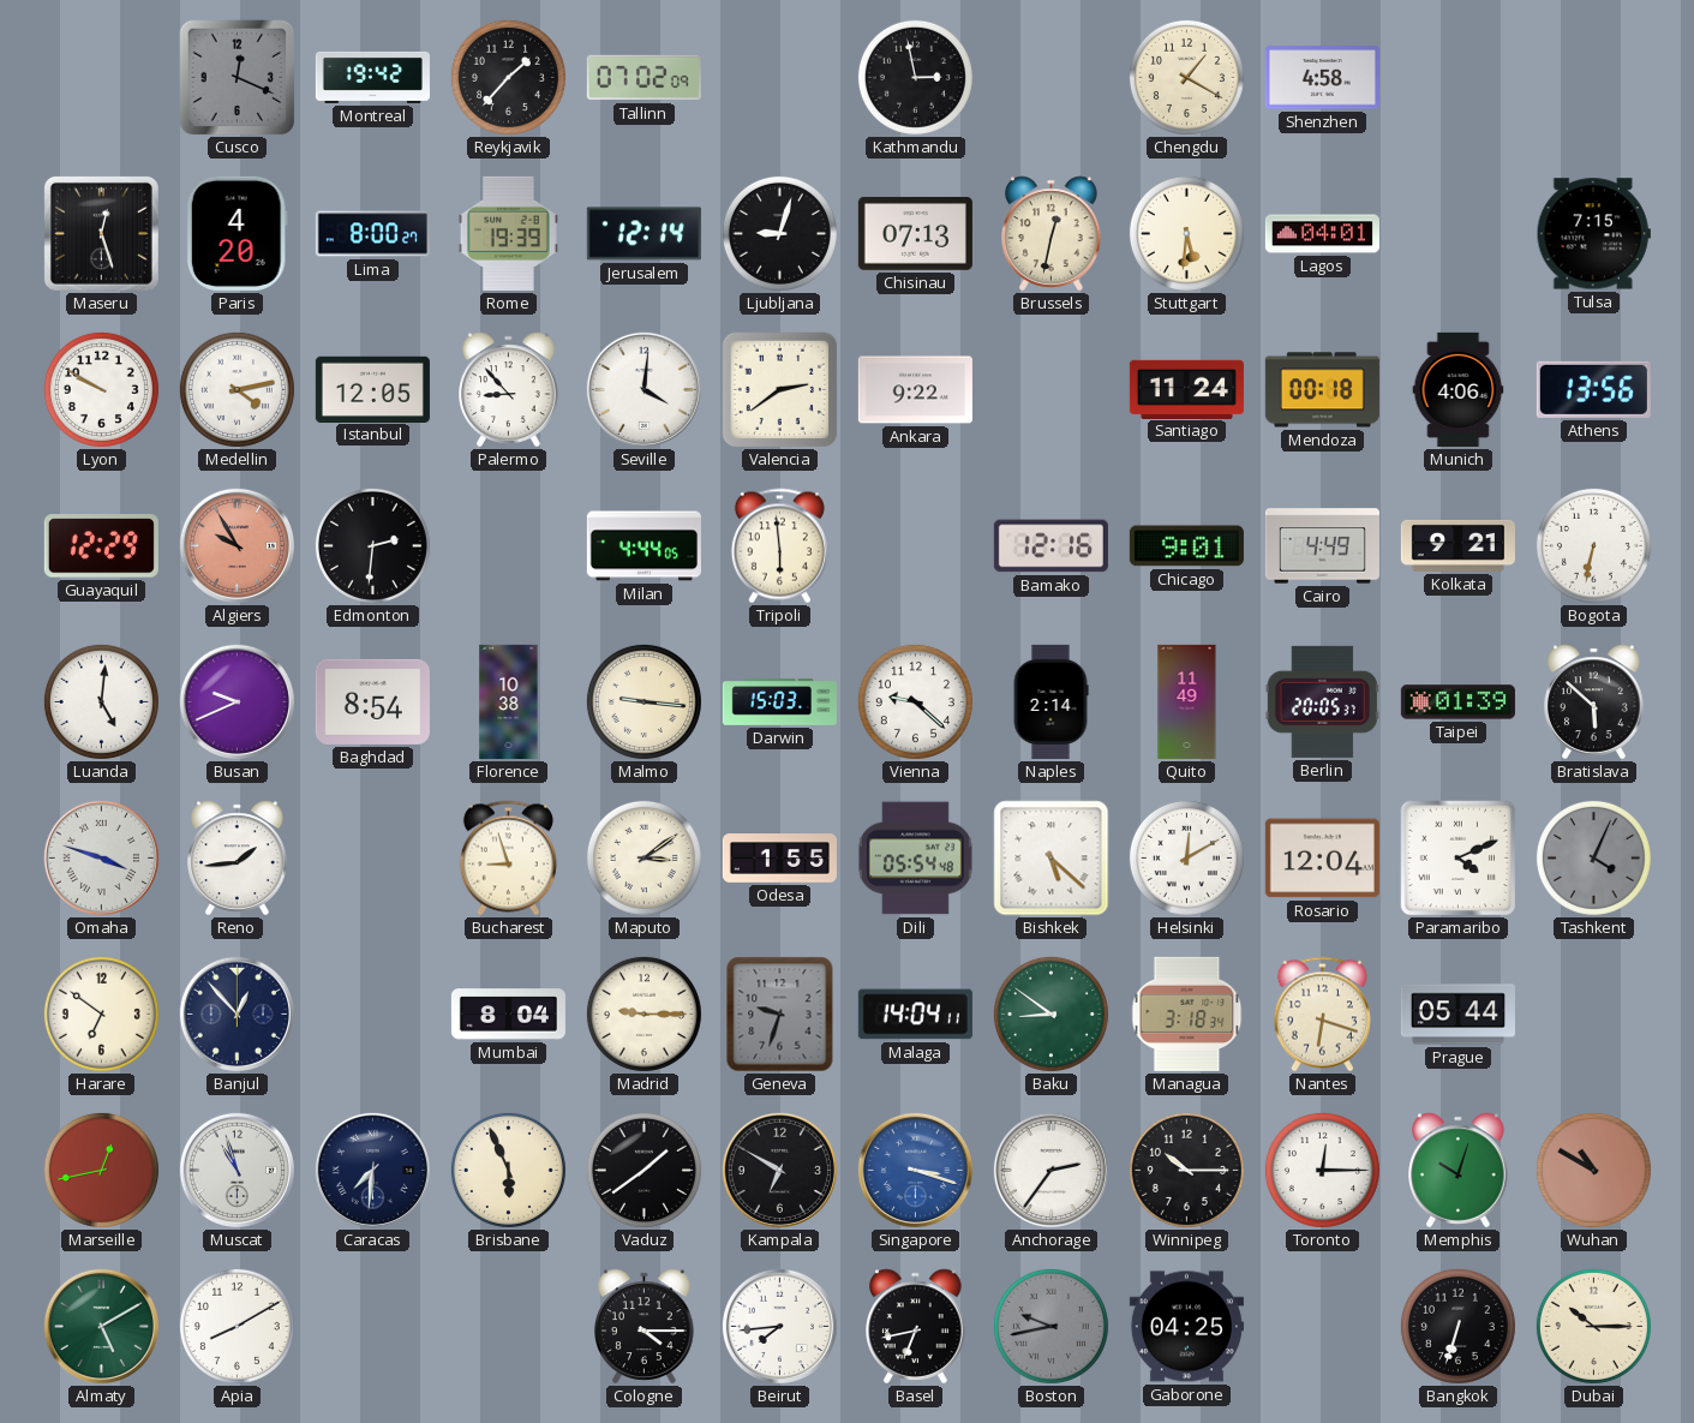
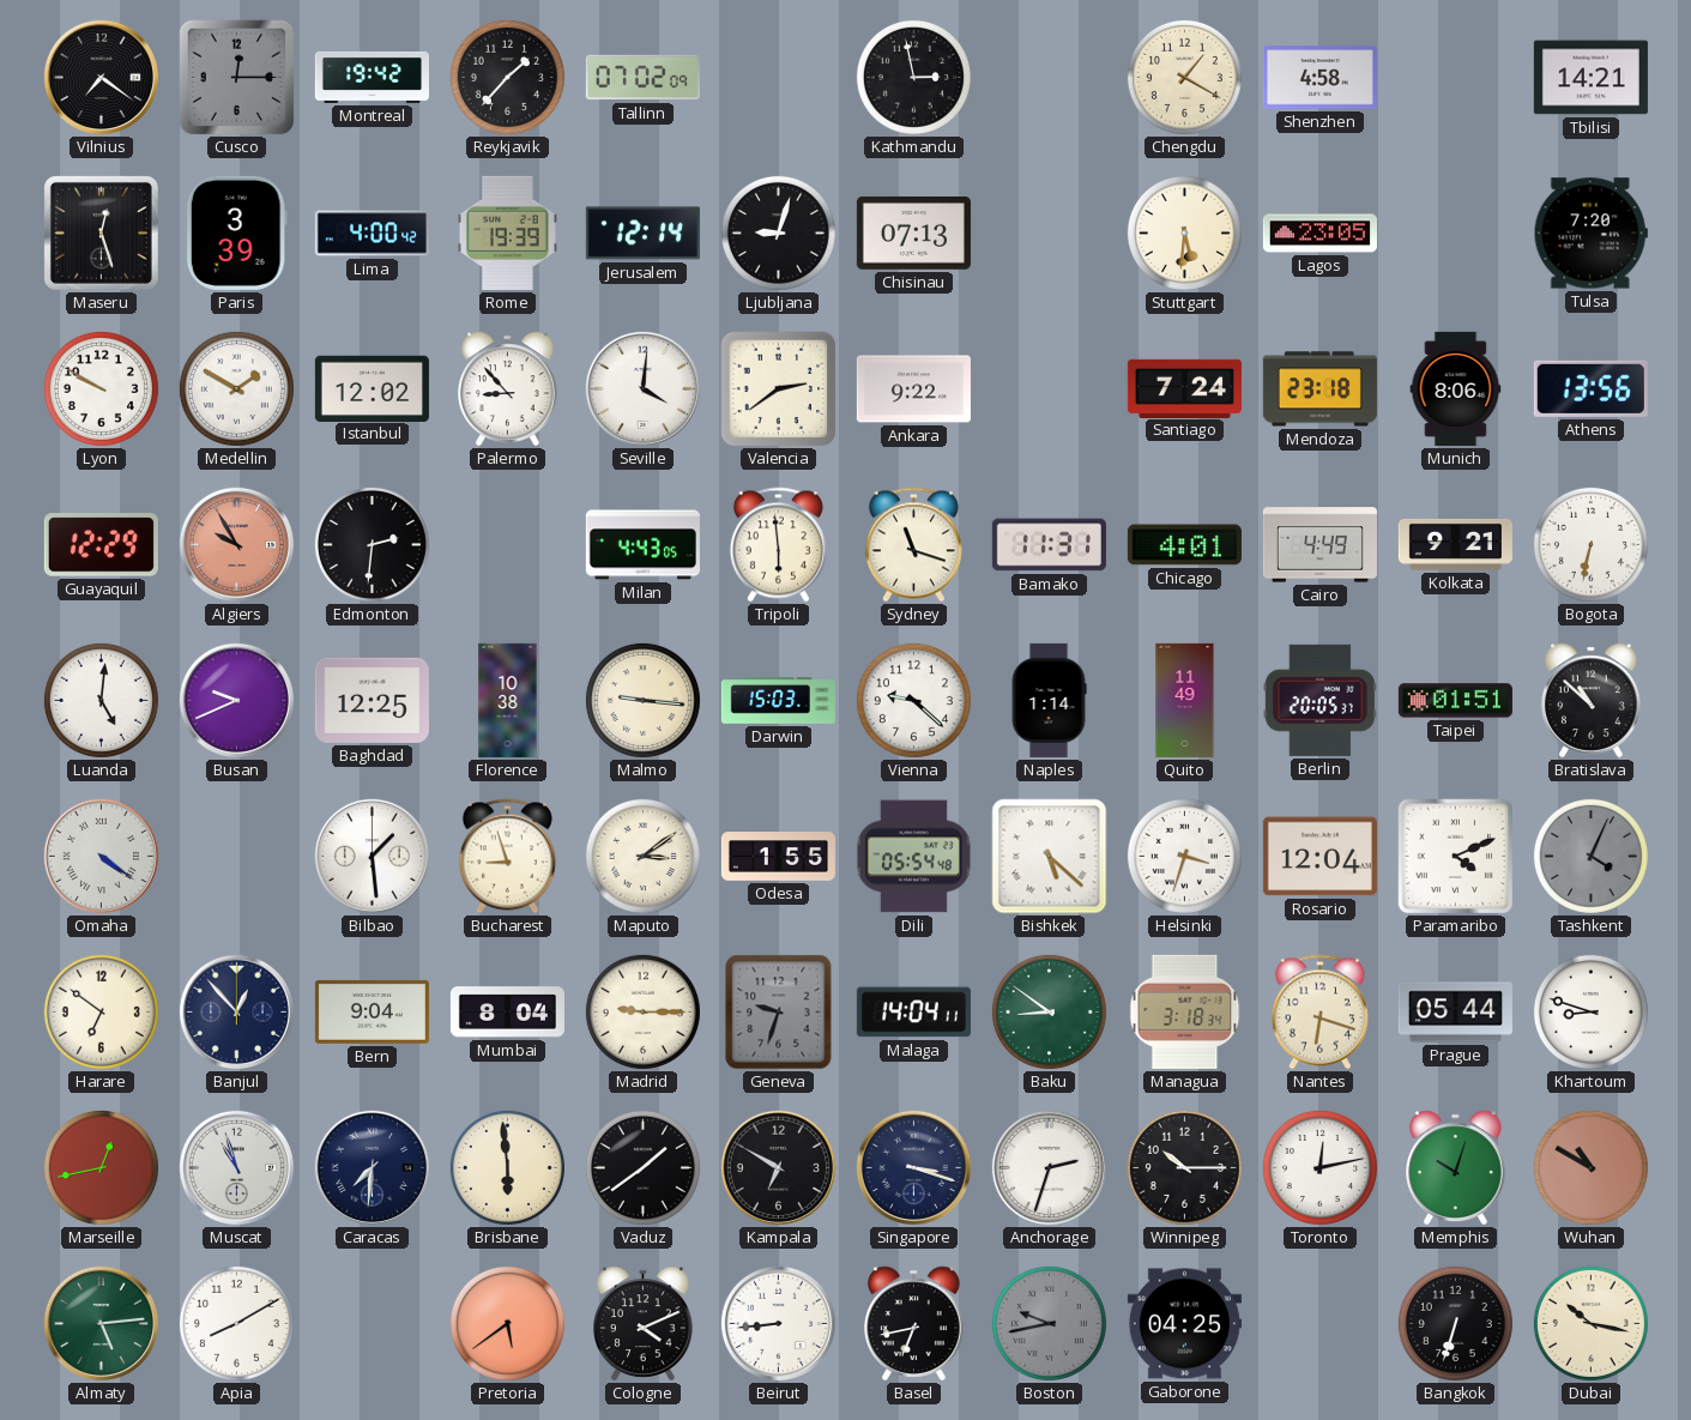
Vilnius: none -> 7:21
Cusco: 12:19 -> 12:15
Tbilisi: none -> 14:21
Paris: 4:20 -> 3:39
Lima: 8:00 -> 4:00
Brussels: 12:32 -> none
Lagos: 04:01 -> 23:05
Tulsa: 7:15 -> 7:20
Medellin: 4:13 -> 1:50
Istanbul: 12:05 -> 12:02
Santiago: 11:24 -> 7:24
Mendoza: 00:18 -> 23:18
Munich: 4:06 -> 8:06
Milan: 4:44 -> 4:43
Sydney: none -> 11:18
Bamako: 12:16 -> 11:31
Chicago: 9:01 -> 4:01
Baghdad: 8:54 -> 12:25
Naples: 2:14 -> 1:14
Taipei: 01:39 -> 01:51
Bratislava: 5:52 -> 10:52
Omaha: 3:48 -> 4:21
Reno: 1:44 -> none
Bilbao: none -> 1:29
Helsinki: 12:10 -> 3:33
Bern: none -> 9:04
Khartoum: none -> 8:48
Brisbane: 5:56 -> 5:59
Singapore dial: blue -> navy
Anchorage: 2:36 -> 2:33
Toronto: 12:15 -> 12:13
Almaty: 5:10 -> 5:14
Pretoria: none -> 5:39
Cologne: 4:15 -> 4:11
Beirut: 7:44 -> 8:44
Dubai: 10:15 -> 10:17
